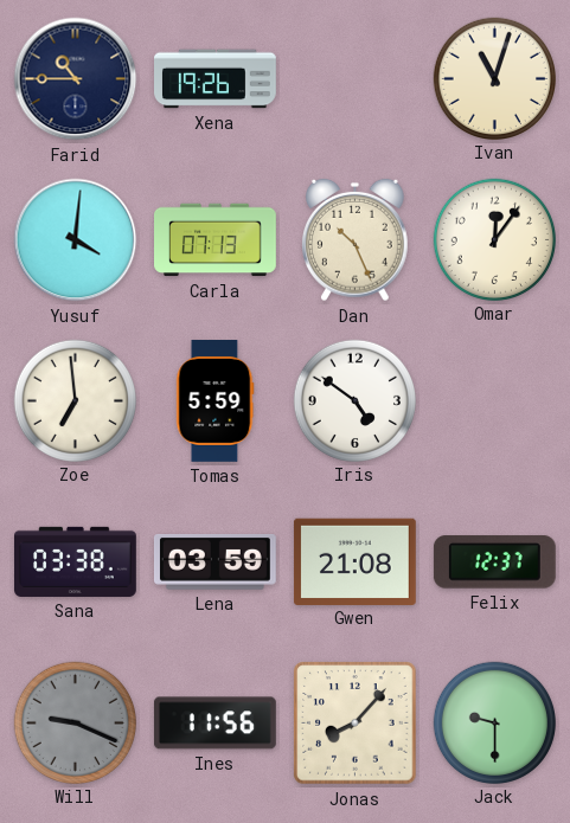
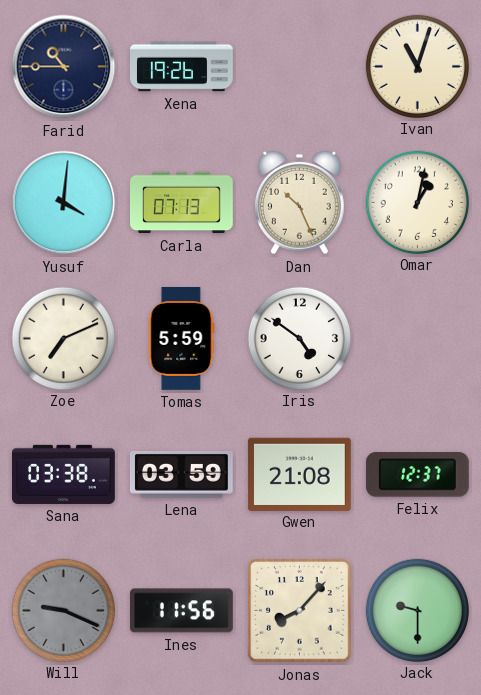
Omar: 12:06 -> 1:02
Zoe: 6:59 -> 7:11
